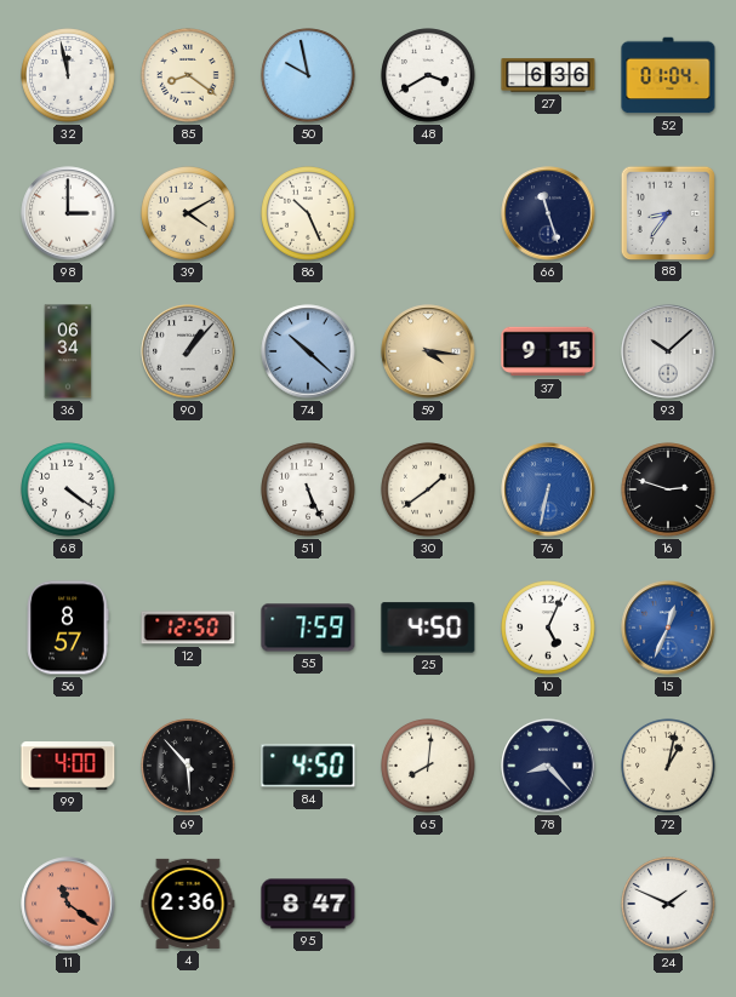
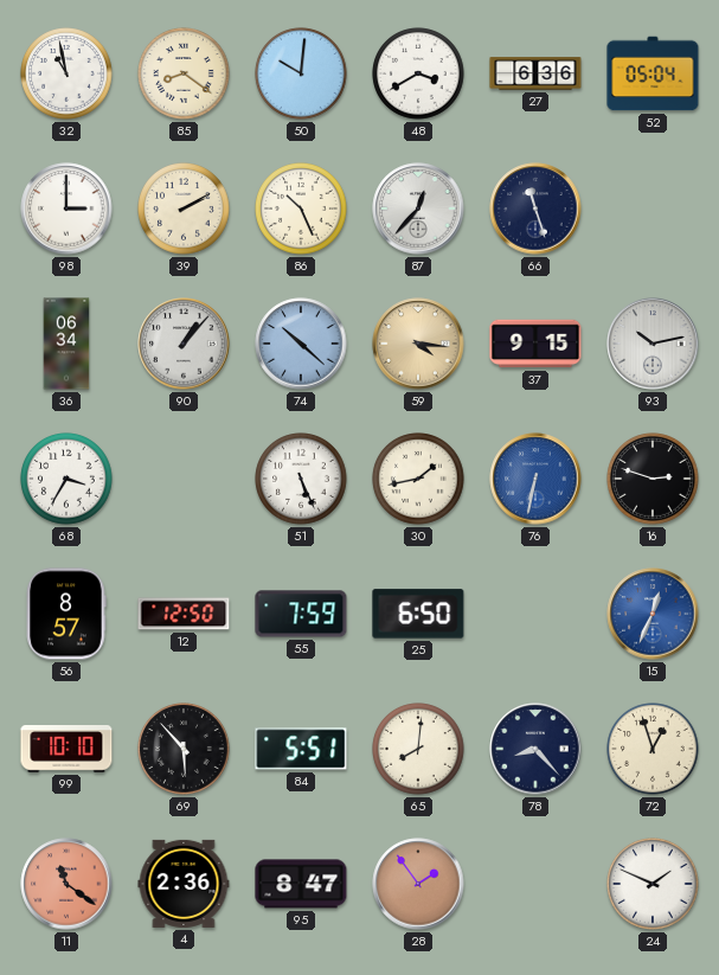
32: 11:58 -> 10:58
50: 9:58 -> 10:01
52: 01:04 -> 05:04
39: 4:10 -> 2:10
87: none -> 12:37
88: 8:36 -> none
93: 10:08 -> 10:13
68: 4:21 -> 3:35
30: 1:39 -> 1:43
25: 4:50 -> 6:50
10: 5:04 -> none
99: 4:00 -> 10:10
84: 4:50 -> 5:51
72: 1:02 -> 12:57
28: none -> 1:54
